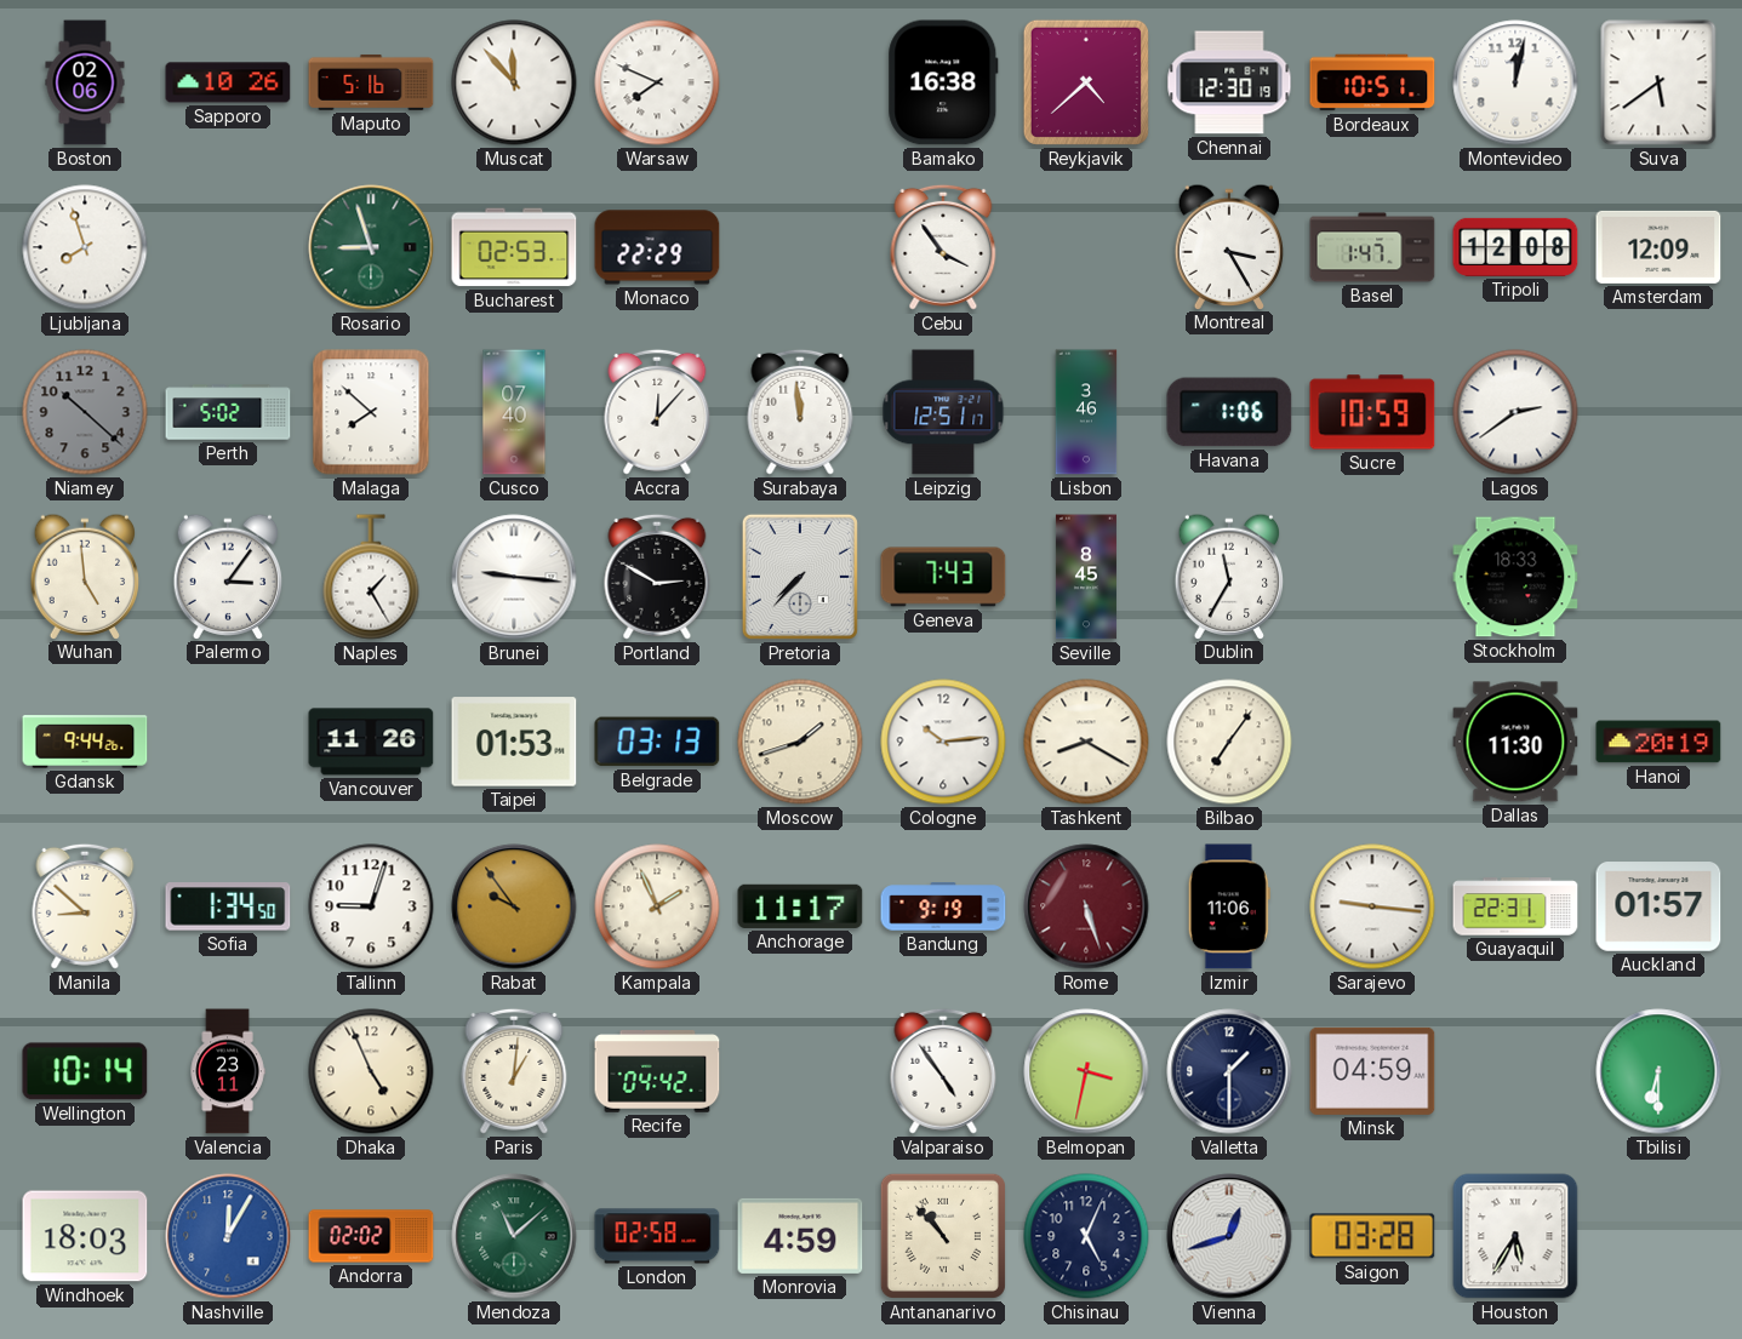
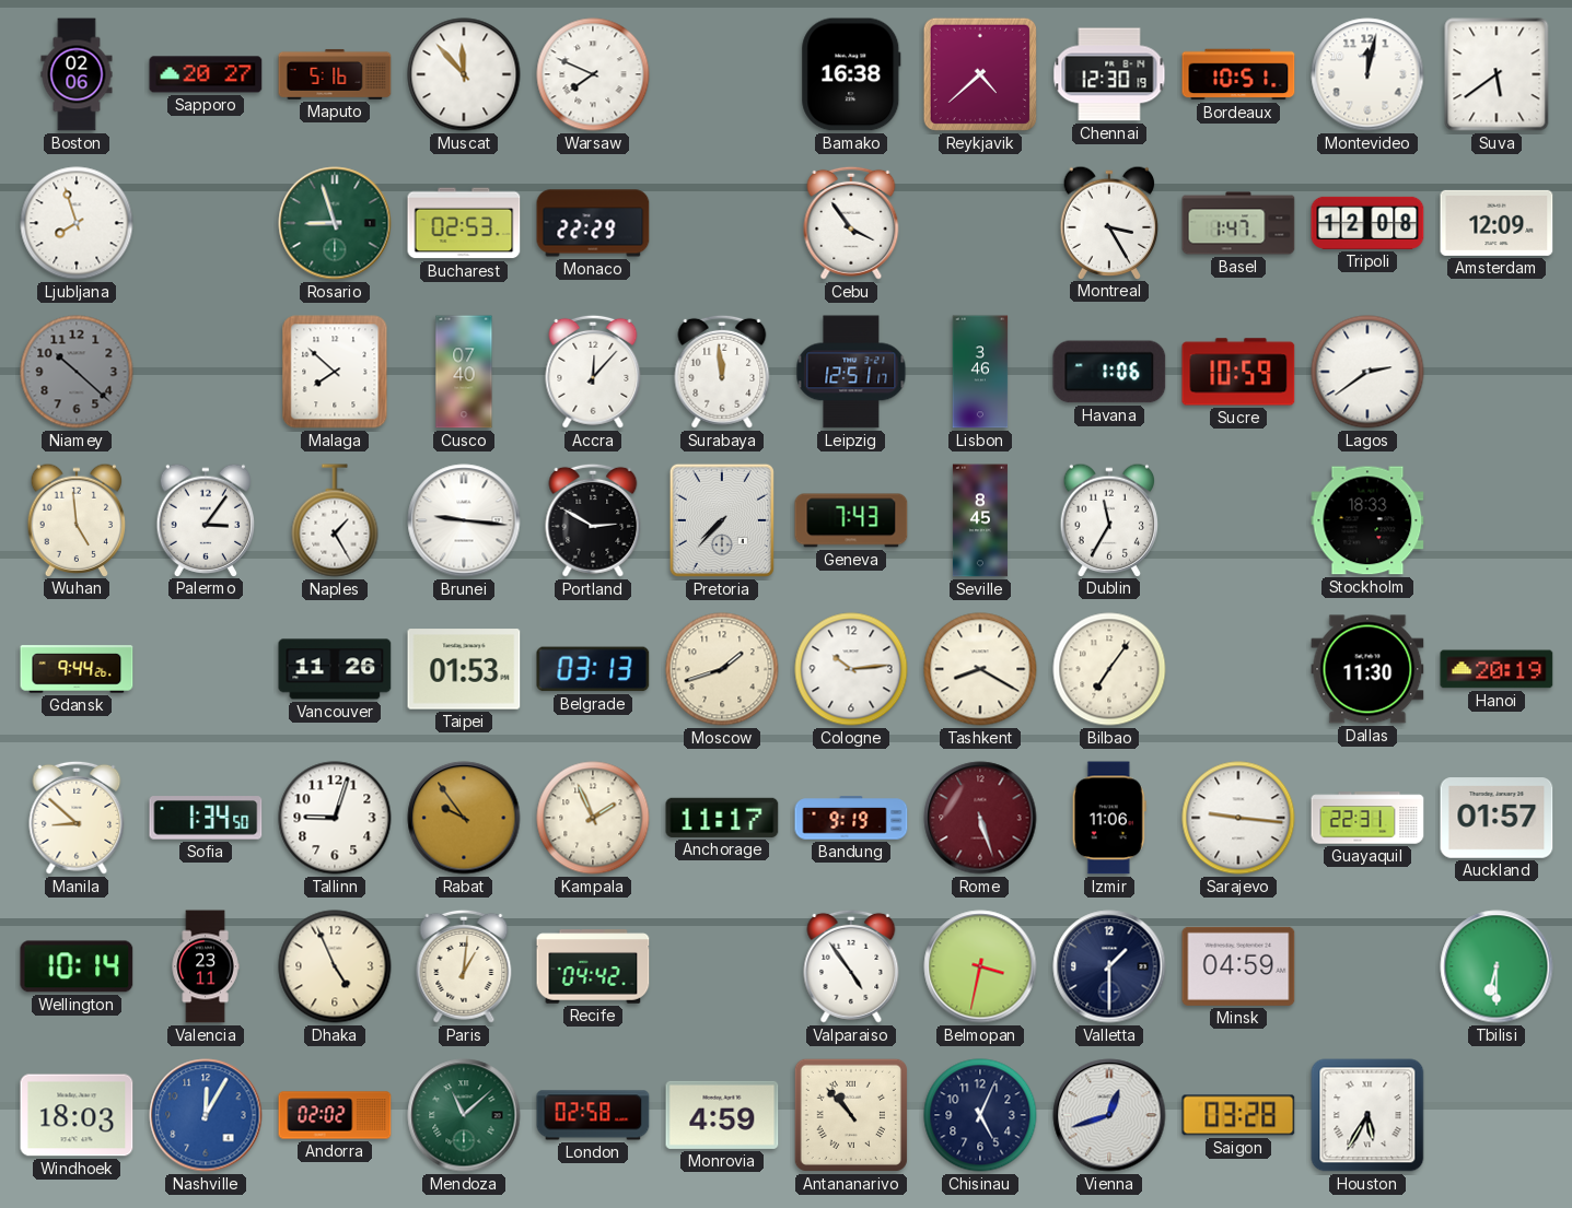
Sapporo: 10:26 -> 20:27
Perth: 5:02 -> none
